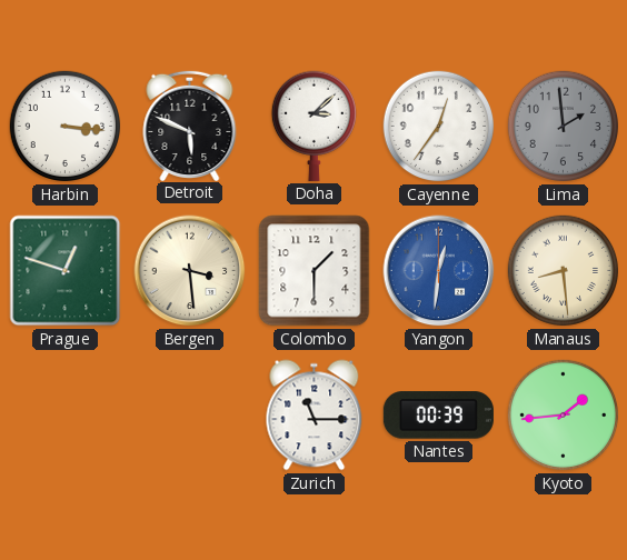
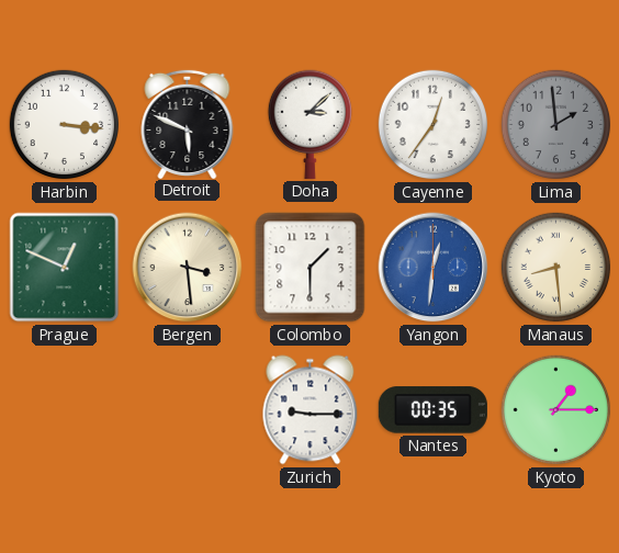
Prague: 12:48 -> 12:49
Zurich: 11:15 -> 9:15
Nantes: 00:39 -> 00:35
Kyoto: 1:44 -> 1:15
